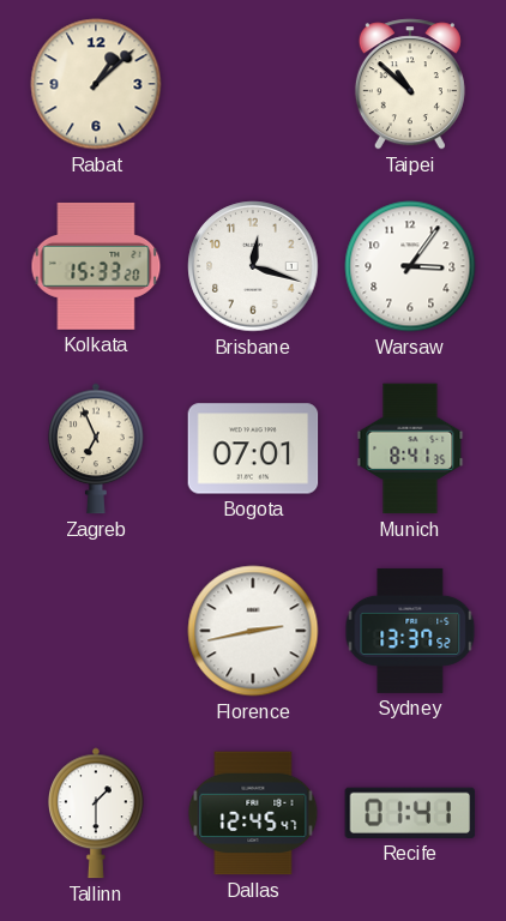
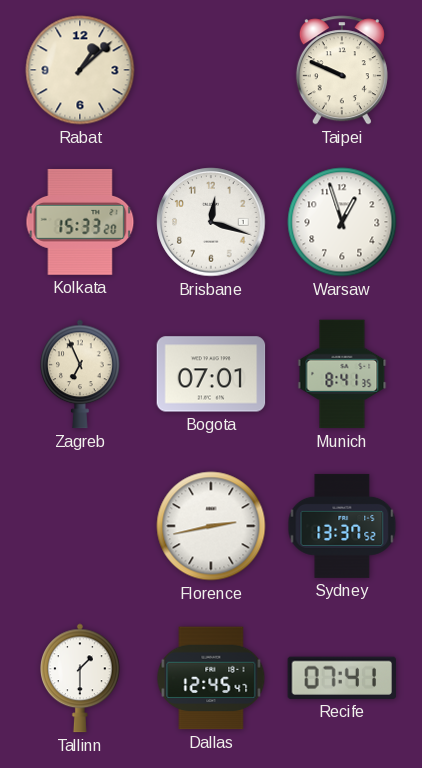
Taipei: 10:52 -> 9:49
Warsaw: 3:06 -> 12:57
Recife: 01:41 -> 07:41
